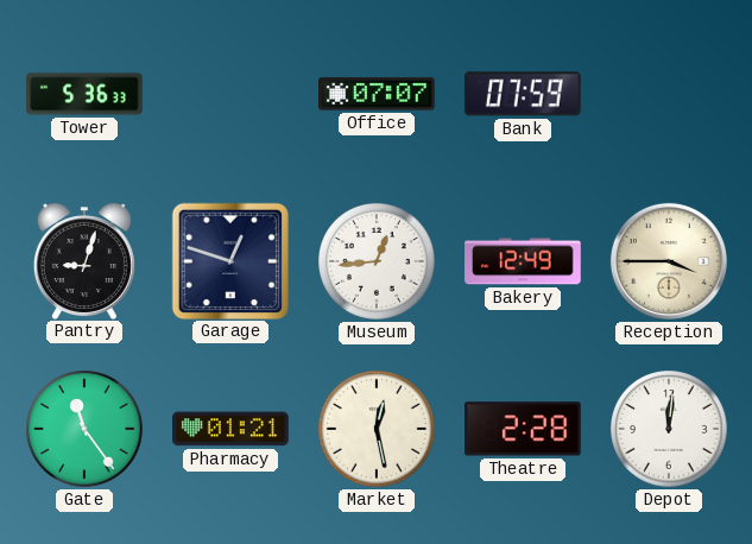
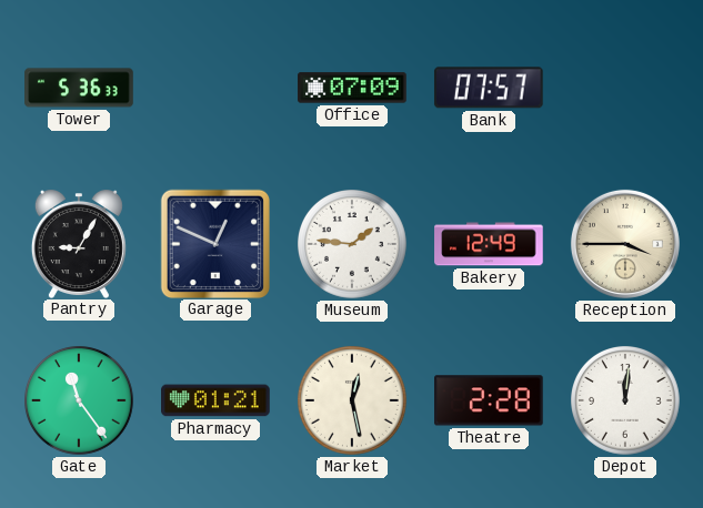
Office: 07:07 -> 07:09
Bank: 07:59 -> 07:57
Pantry: 9:03 -> 9:05
Garage: 12:48 -> 12:49
Museum: 12:44 -> 1:46
